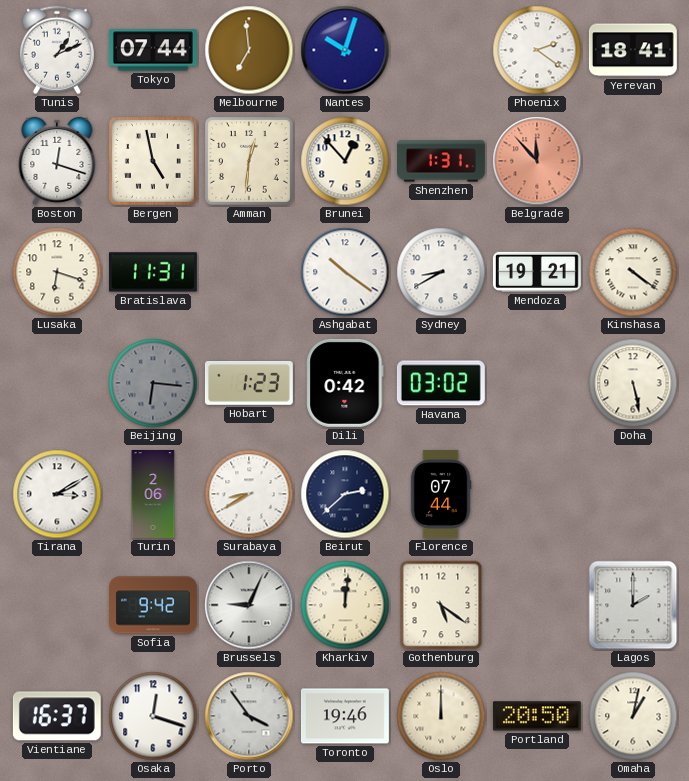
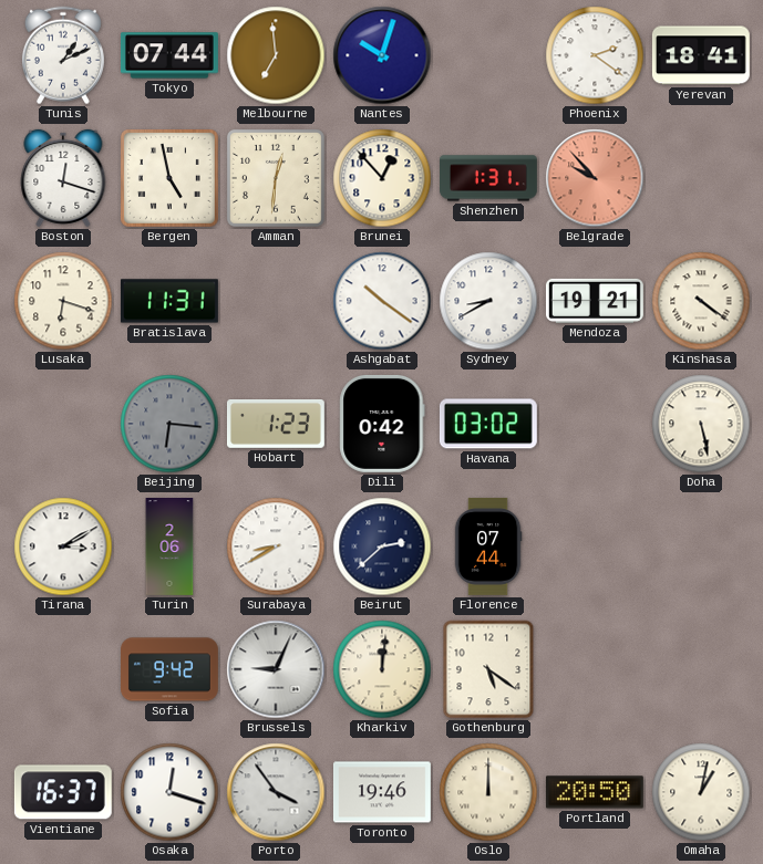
Belgrade: 11:53 -> 9:53
Lagos: 2:00 -> none
